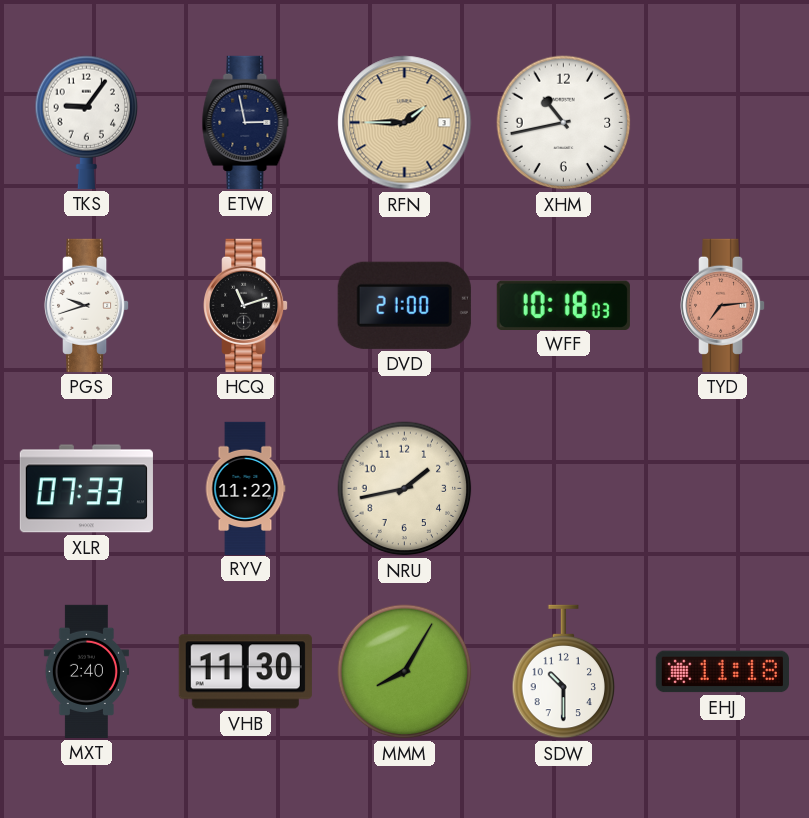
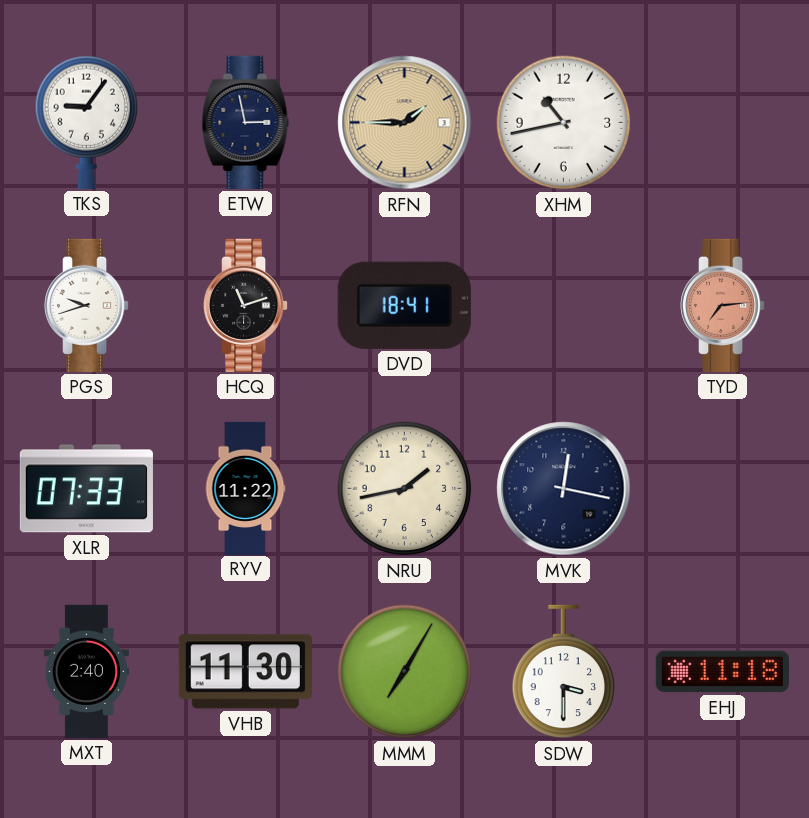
DVD: 21:00 -> 18:41
WFF: 10:18 -> none
MVK: none -> 12:17
MMM: 8:05 -> 7:05
SDW: 10:30 -> 3:30
